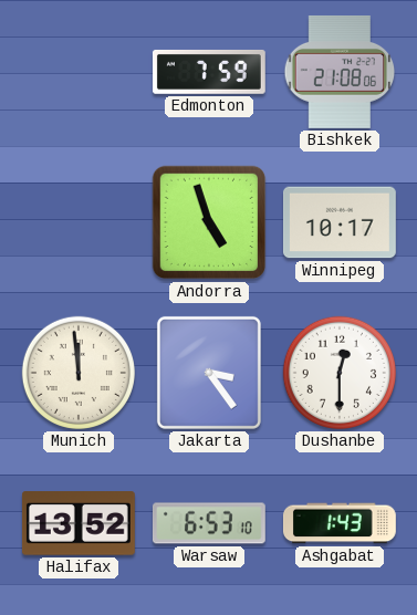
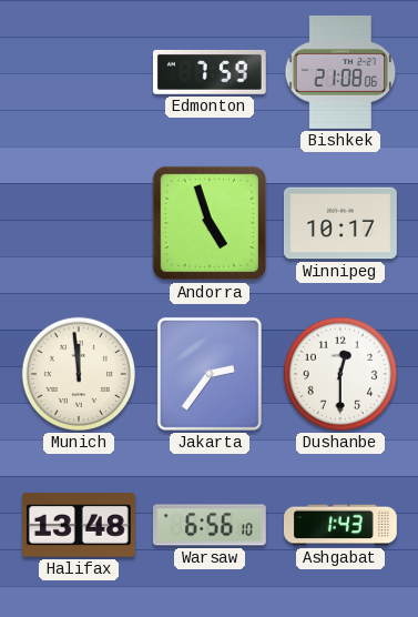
Jakarta: 3:24 -> 2:36
Halifax: 13:52 -> 13:48
Warsaw: 6:53 -> 6:56
